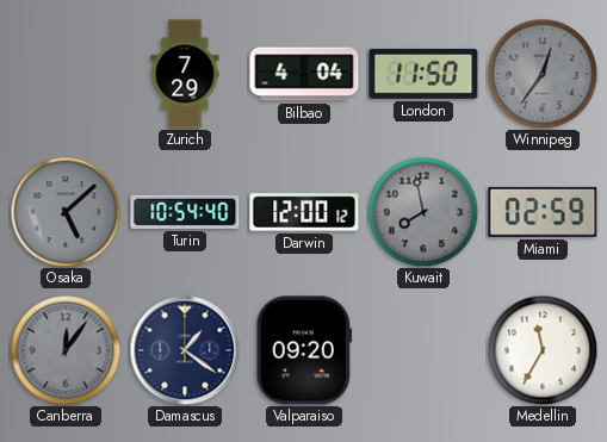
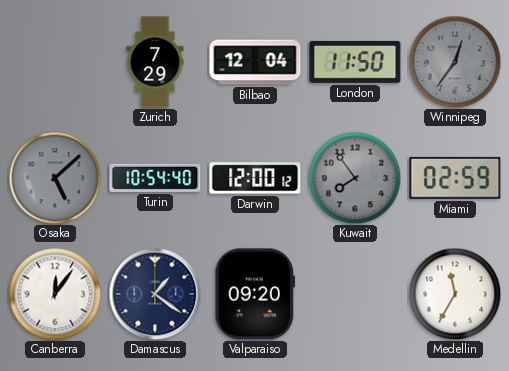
Bilbao: 4:04 -> 12:04
Kuwait: 7:58 -> 7:54
Canberra dial: grey -> white
